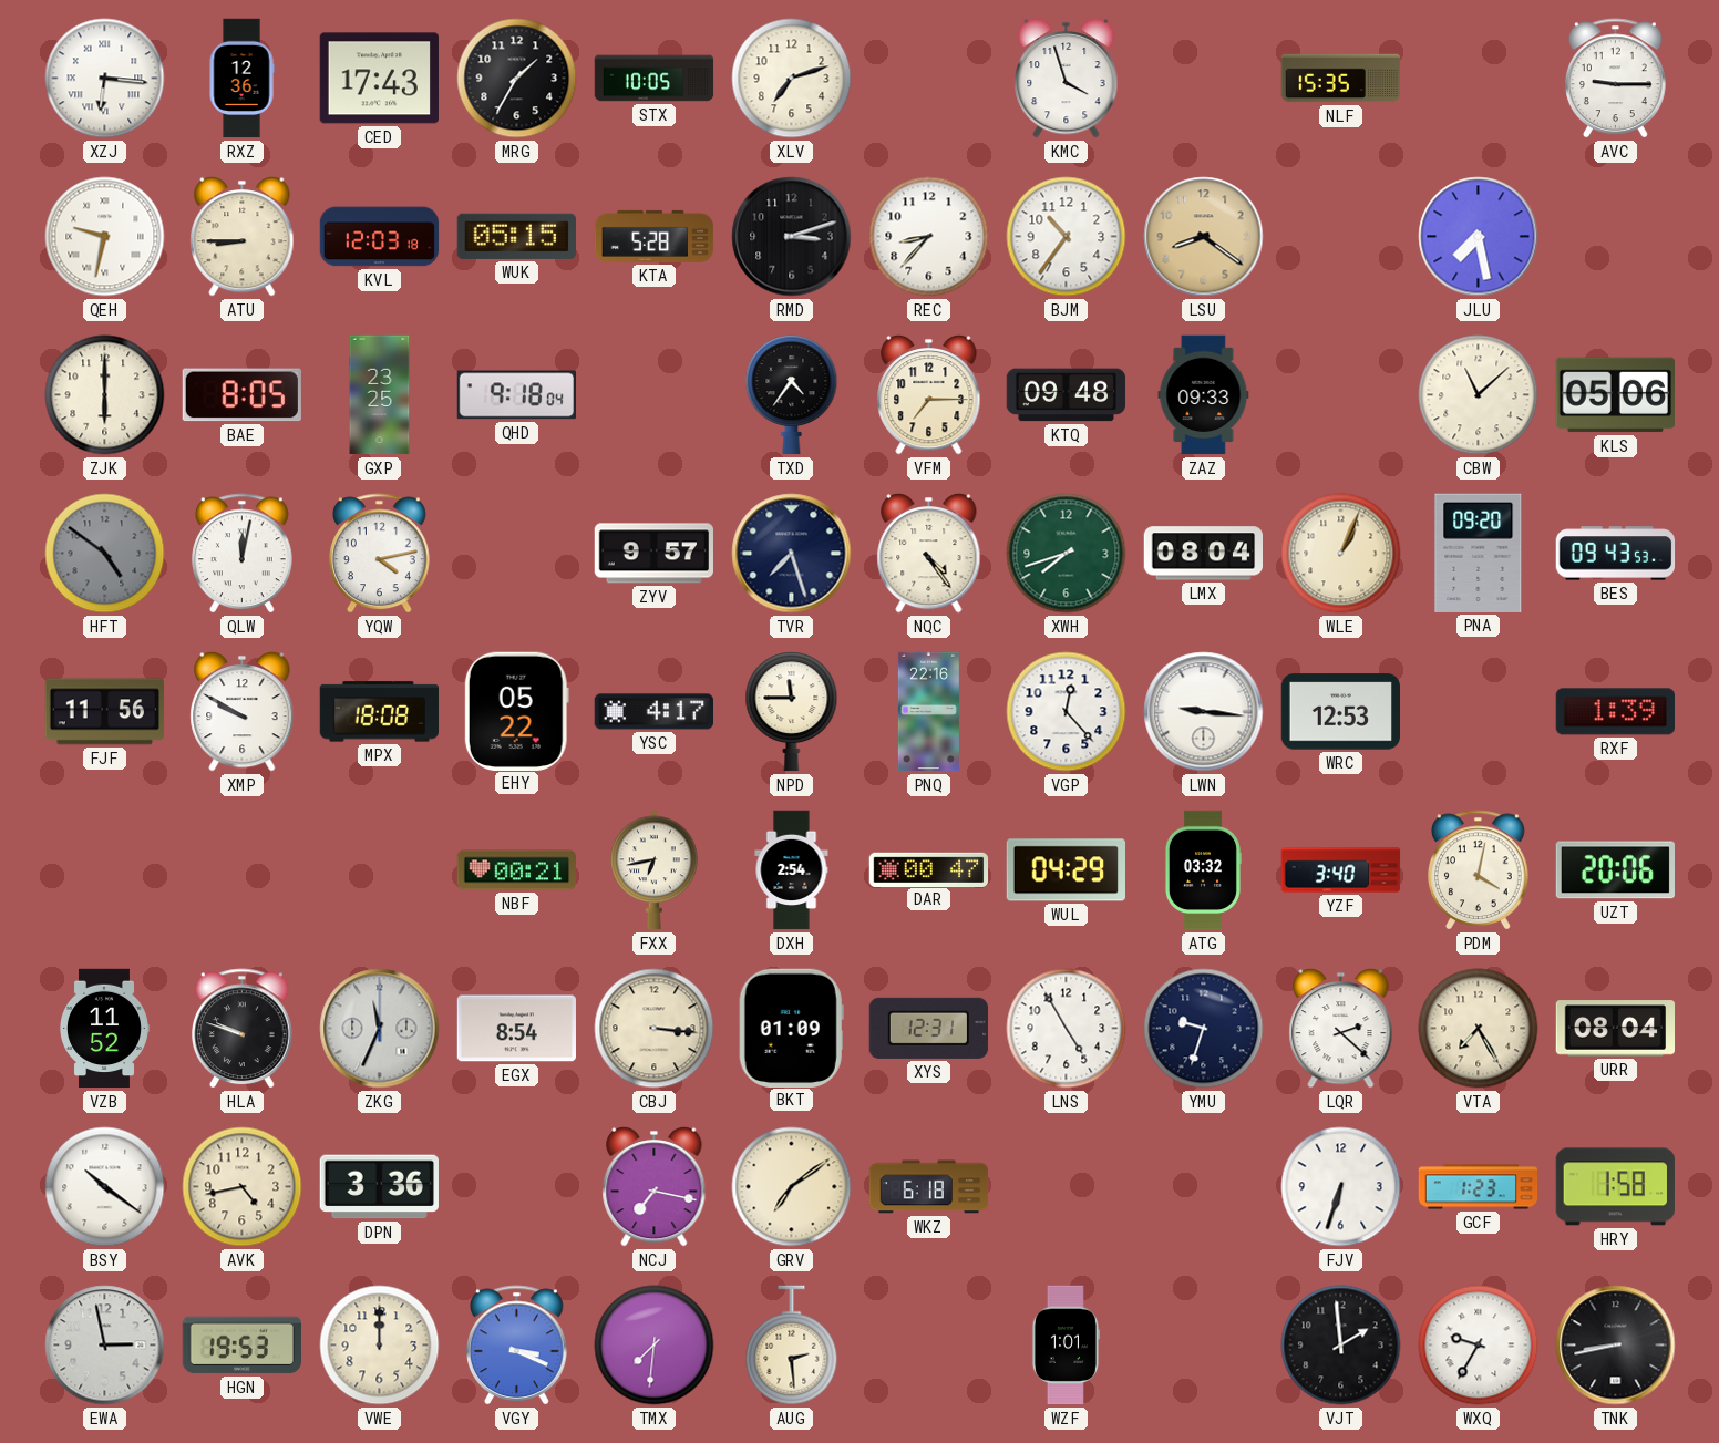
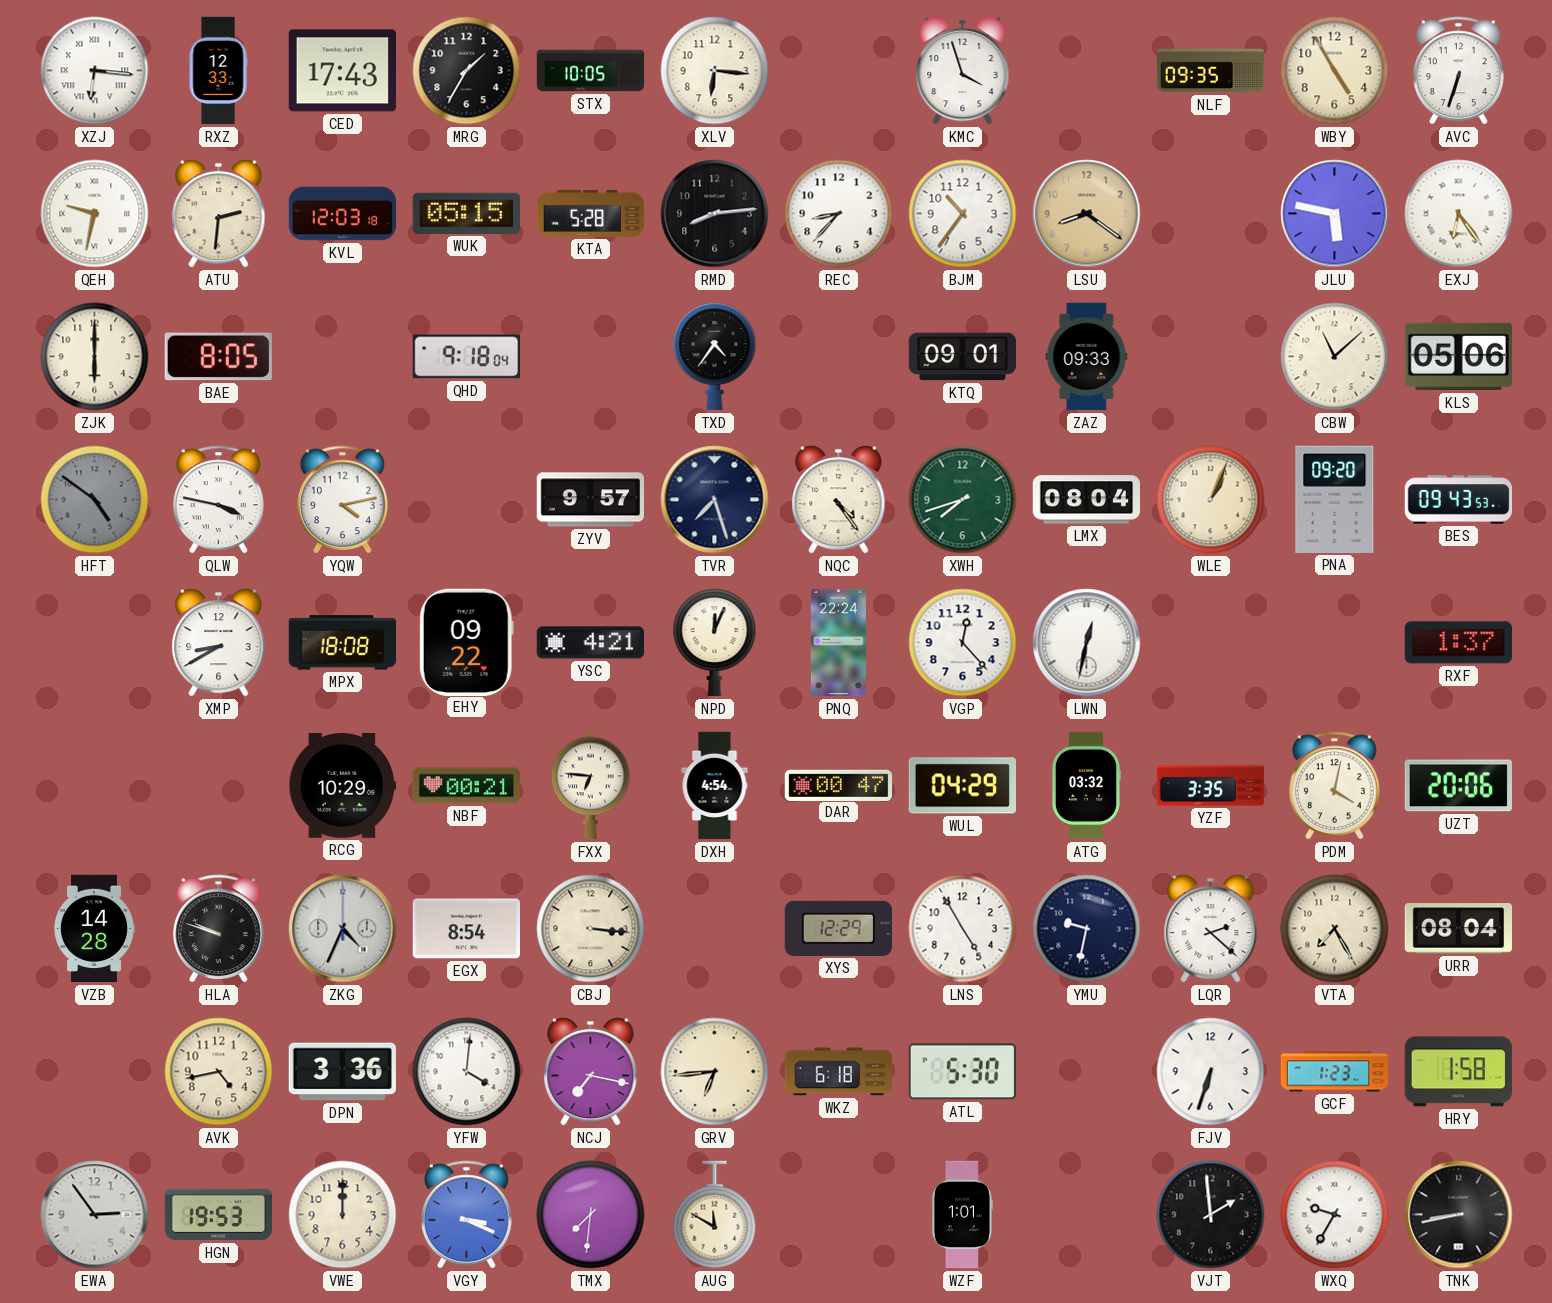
RXZ: 12:36 -> 12:33
XLV: 7:12 -> 6:16
NLF: 15:35 -> 09:35
WBY: none -> 4:55
AVC: 9:15 -> 6:33
ATU: 8:45 -> 2:31
RMD: 3:12 -> 8:14
JLU: 7:28 -> 5:47
EXJ: none -> 6:24
GXP: 23:25 -> none
VFM: 7:15 -> none
KTQ: 09:48 -> 09:01
QLW: 12:02 -> 3:47
FJF: 11:56 -> none
XMP: 9:50 -> 8:40
EHY: 05:22 -> 09:22
YSC: 4:17 -> 4:21
NPD: 11:45 -> 12:04
PNQ: 22:16 -> 22:24
LWN: 9:16 -> 12:32
WRC: 12:53 -> none
RXF: 1:39 -> 1:37
RCG: none -> 10:29
FXX: 6:43 -> 6:46
DXH: 2:54 -> 4:54
YZF: 3:40 -> 3:35
VZB: 11:52 -> 14:28
ZKG: 11:34 -> 4:34
BKT: 01:09 -> none
XYS: 12:31 -> 12:29
YMU: 9:33 -> 9:32
BSY: 10:21 -> none
YFW: none -> 4:01
GRV: 7:09 -> 6:44
ATL: none -> 5:30
EWA: 2:58 -> 2:54
AUG: 2:29 -> 11:50
